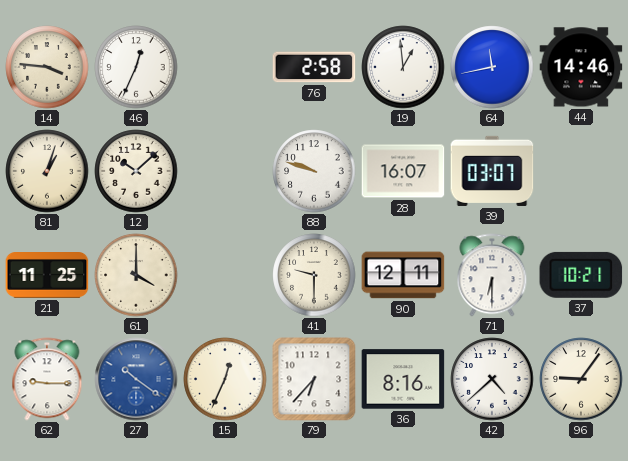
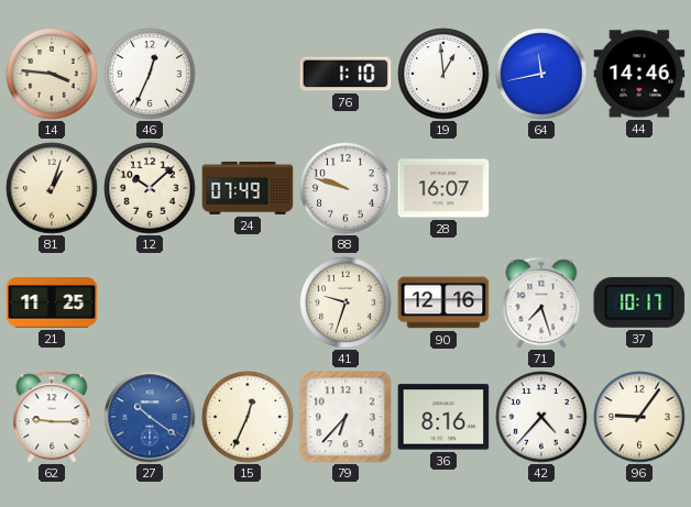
76: 2:58 -> 1:10
24: none -> 07:49
39: 03:07 -> none
61: 4:00 -> none
41: 9:30 -> 9:33
90: 12:11 -> 12:16
71: 6:30 -> 7:27
37: 10:21 -> 10:17
42: 4:38 -> 4:37
